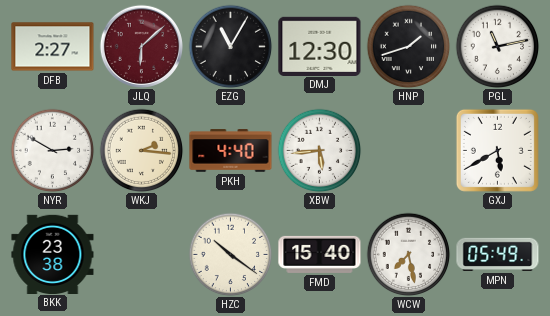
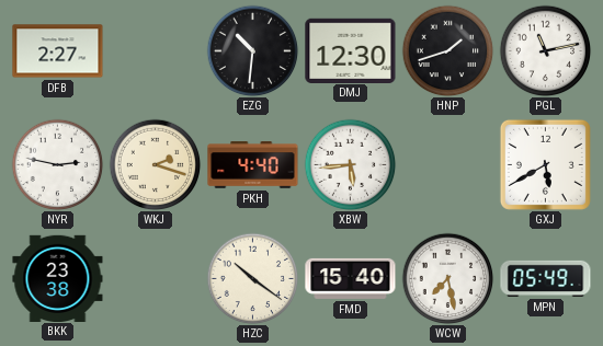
JLQ: 6:08 -> none
EZG: 11:05 -> 10:31
NYR: 2:50 -> 2:47
WKJ: 2:16 -> 2:18
